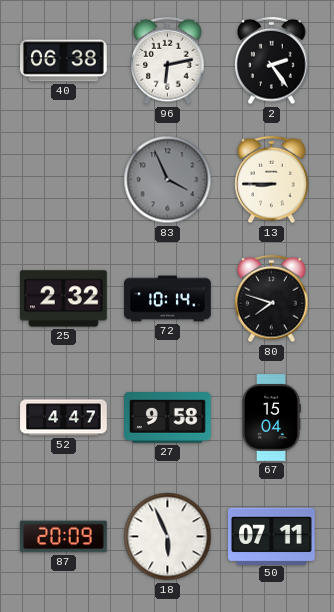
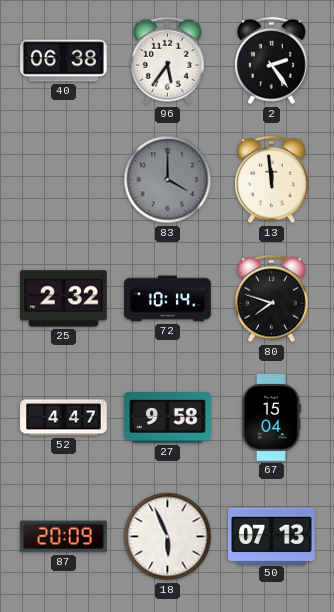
96: 6:13 -> 5:36
83: 3:56 -> 4:00
13: 8:45 -> 11:59
50: 07:11 -> 07:13
